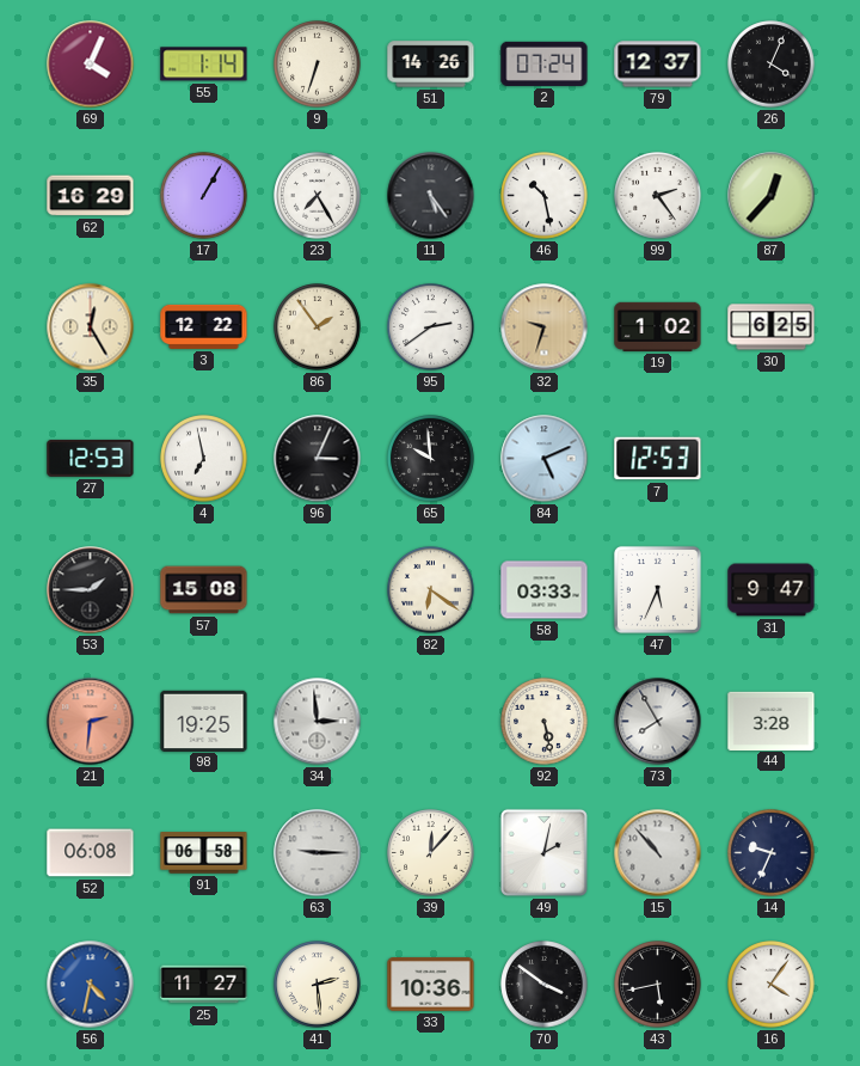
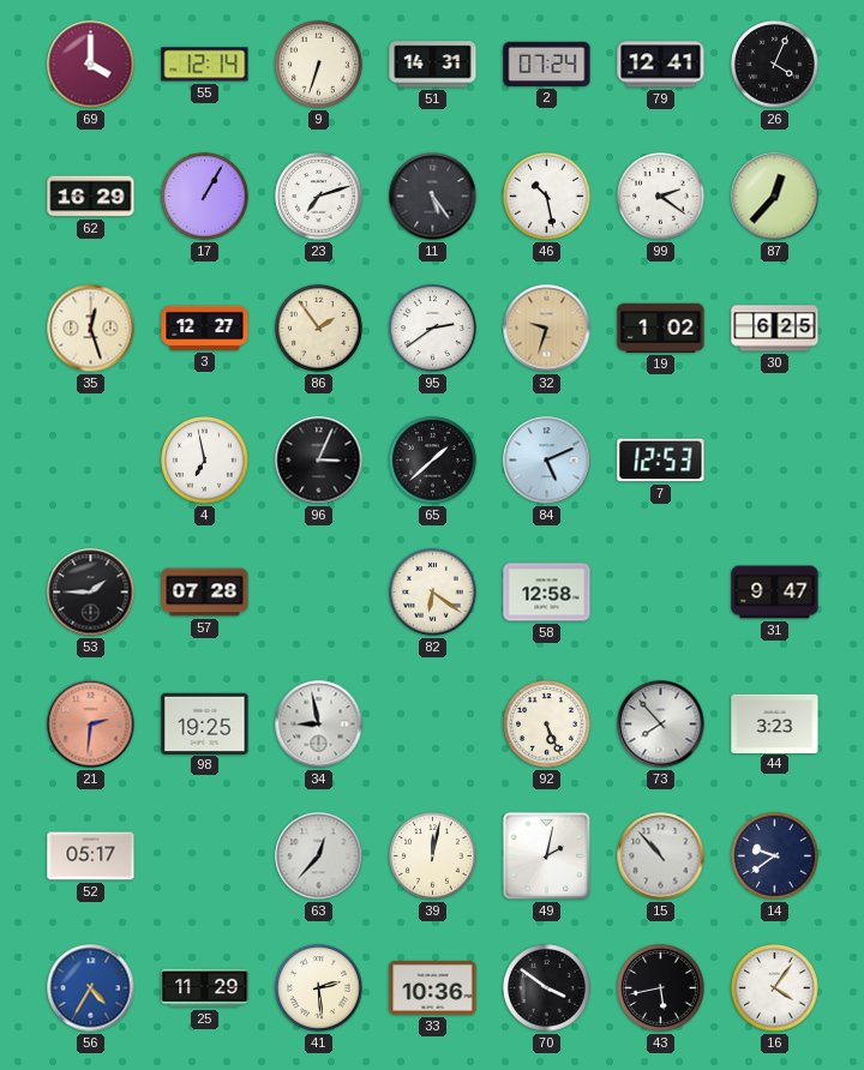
69: 4:04 -> 4:00
55: 1:14 -> 12:14
51: 14:26 -> 14:31
79: 12:37 -> 12:41
23: 7:25 -> 7:12
99: 2:24 -> 2:21
35: 12:25 -> 12:27
3: 12:22 -> 12:27
27: 12:53 -> none
65: 9:59 -> 1:38
57: 15:08 -> 07:28
58: 03:33 -> 12:58
47: 5:34 -> none
34: 2:59 -> 8:58
92: 5:28 -> 5:26
73: 7:55 -> 7:53
44: 3:28 -> 3:23
52: 06:08 -> 05:17
91: 06:58 -> none
63: 9:15 -> 12:37
39: 12:07 -> 12:02
14: 9:34 -> 9:39
56: 4:32 -> 4:35
25: 11:27 -> 11:29
